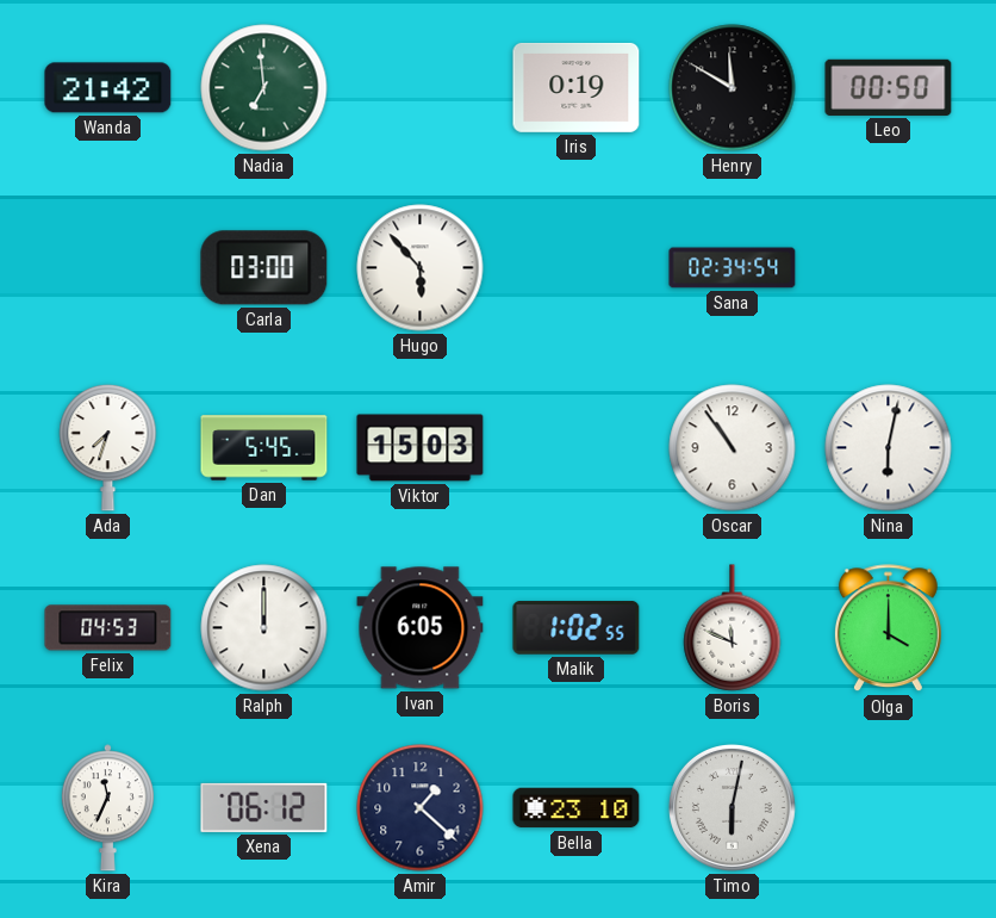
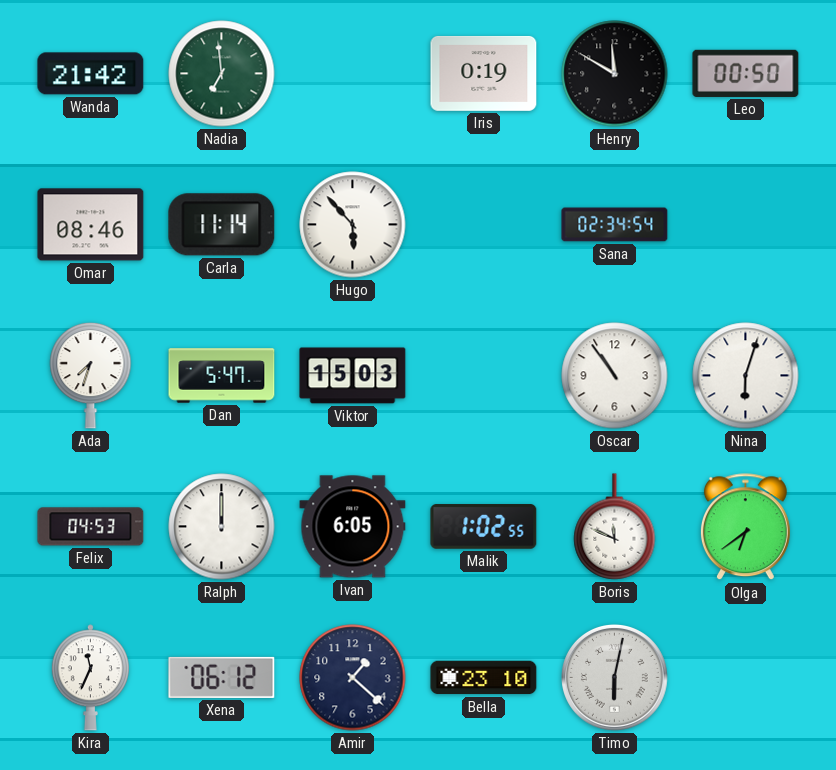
Omar: none -> 08:46
Carla: 03:00 -> 11:14
Dan: 5:45 -> 5:47
Nina: 6:02 -> 6:03
Olga: 4:00 -> 6:39
